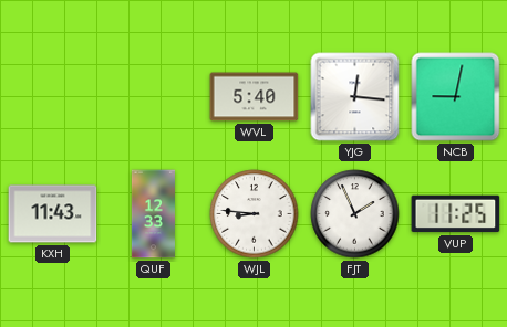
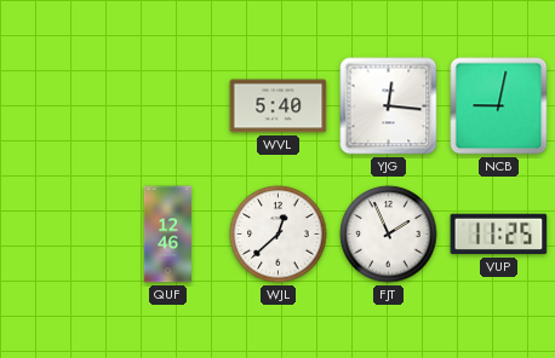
KXH: 11:43 -> none
QUF: 12:33 -> 12:46
WJL: 8:46 -> 12:38
